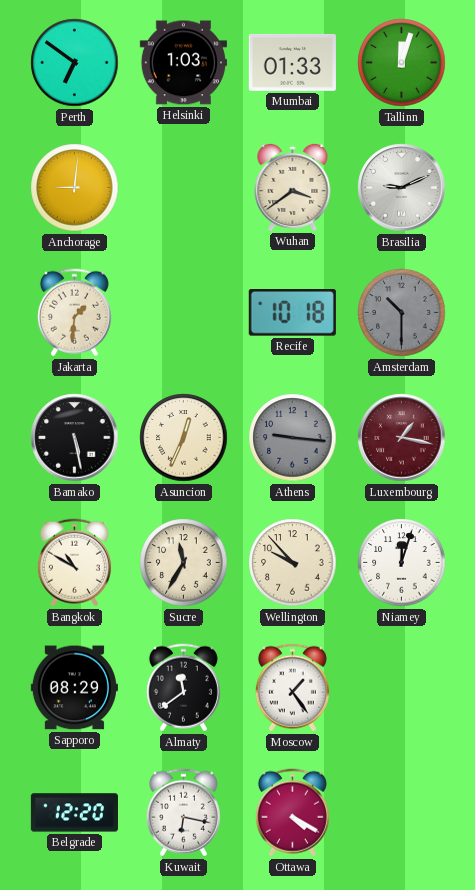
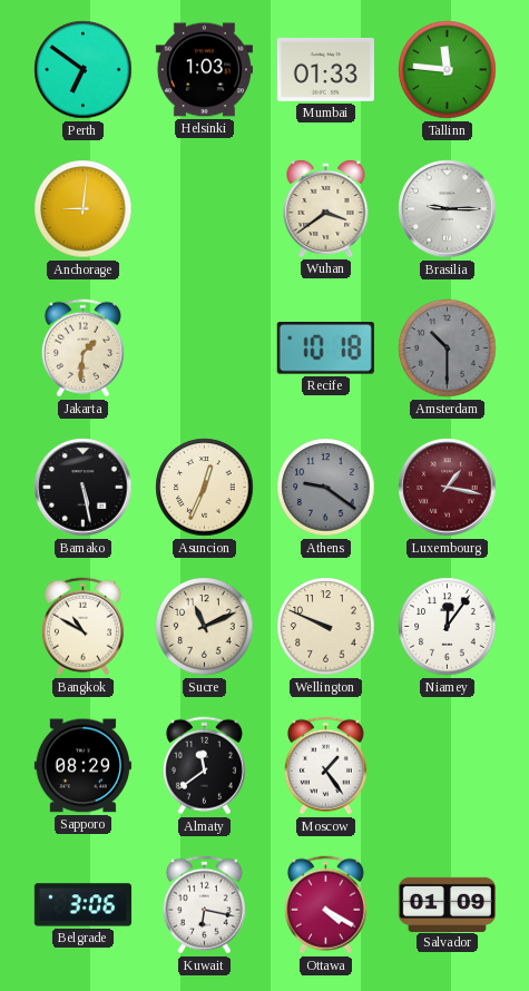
Tallinn: 12:03 -> 11:46
Brasilia: 9:11 -> 9:15
Athens: 9:16 -> 9:21
Sucre: 11:35 -> 11:11
Wellington: 9:53 -> 9:49
Niamey: 12:03 -> 12:06
Belgrade: 12:20 -> 3:06
Salvador: none -> 01:09
